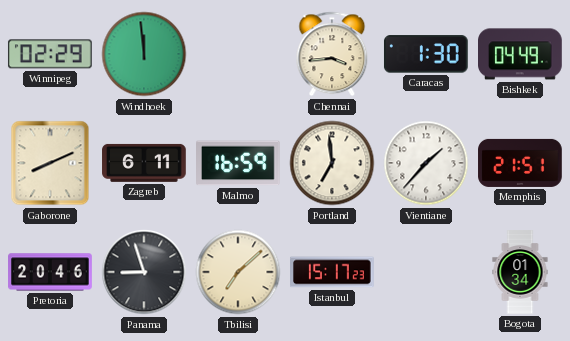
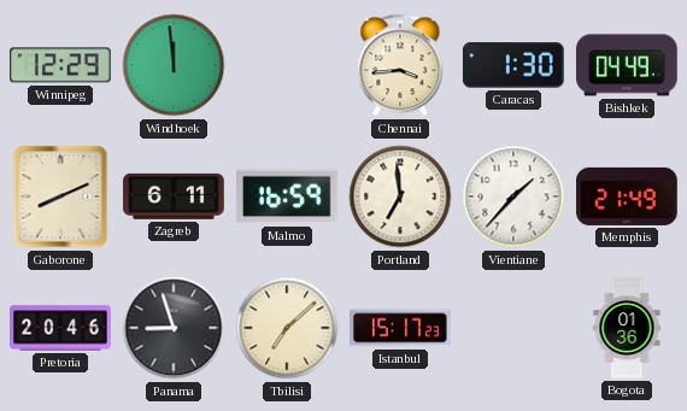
Winnipeg: 02:29 -> 12:29
Memphis: 21:51 -> 21:49
Bogota: 01:34 -> 01:36
